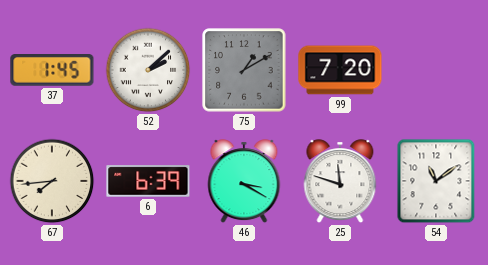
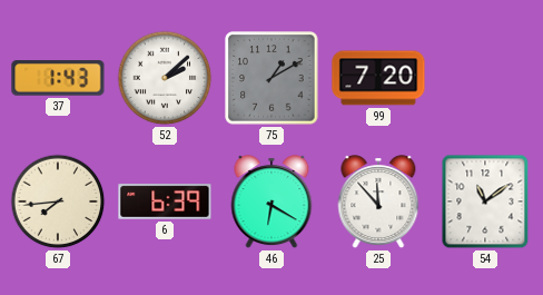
37: 1:45 -> 1:43
46: 3:20 -> 6:20
25: 11:48 -> 11:53
